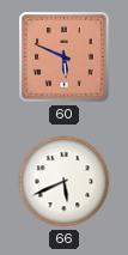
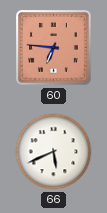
60: 5:49 -> 6:46
